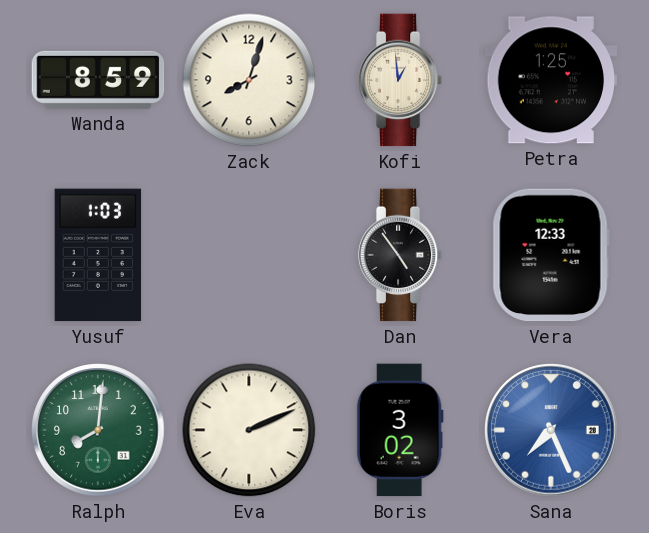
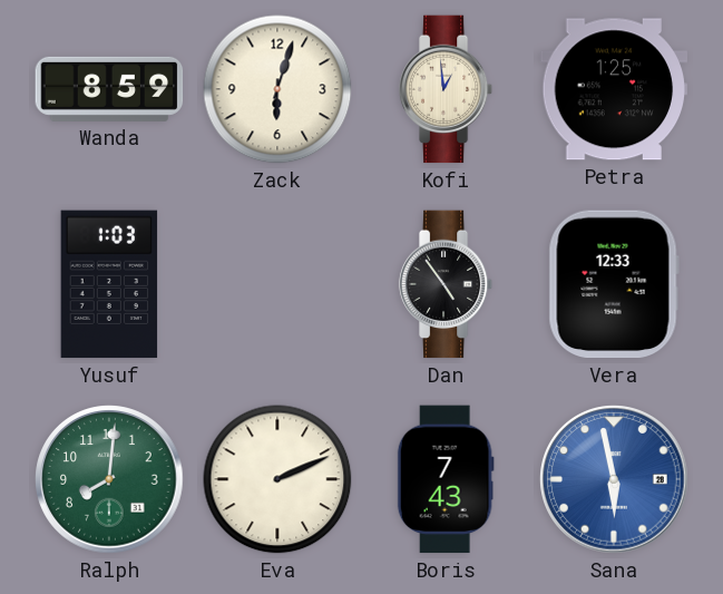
Zack: 8:03 -> 6:03
Boris: 3:02 -> 7:43
Sana: 7:26 -> 5:58
